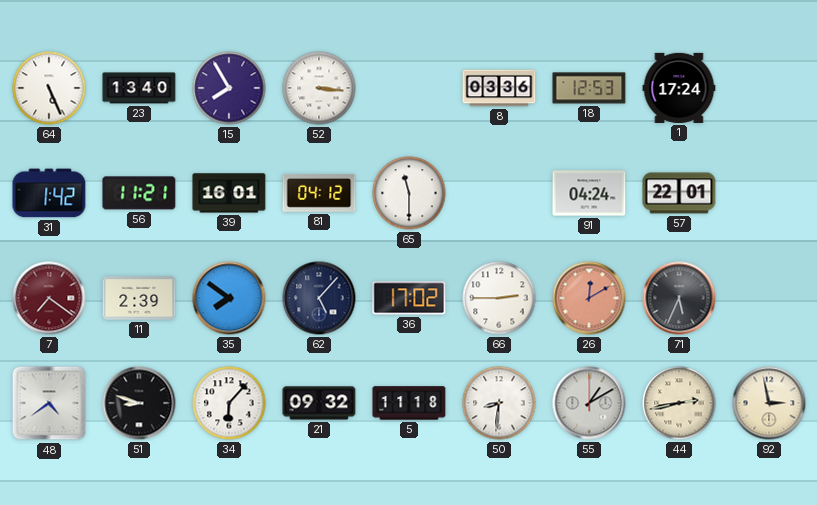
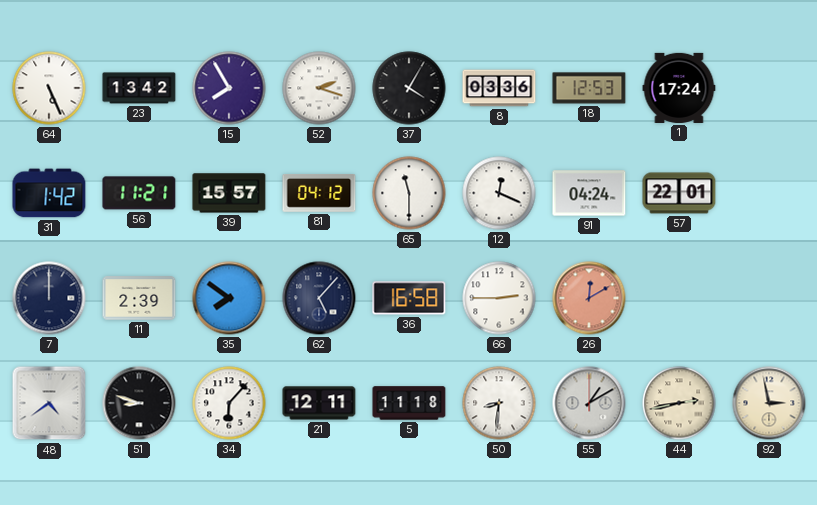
23: 13:40 -> 13:42
52: 3:16 -> 2:18
37: none -> 4:05
39: 16:01 -> 15:57
12: none -> 12:19
7: 7:21 -> 12:00
7 dial: burgundy -> navy
36: 17:02 -> 16:58
71: 5:34 -> none
21: 09:32 -> 12:11
